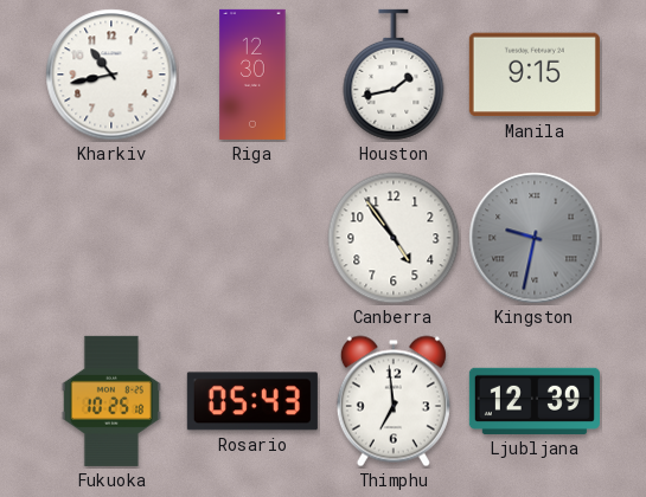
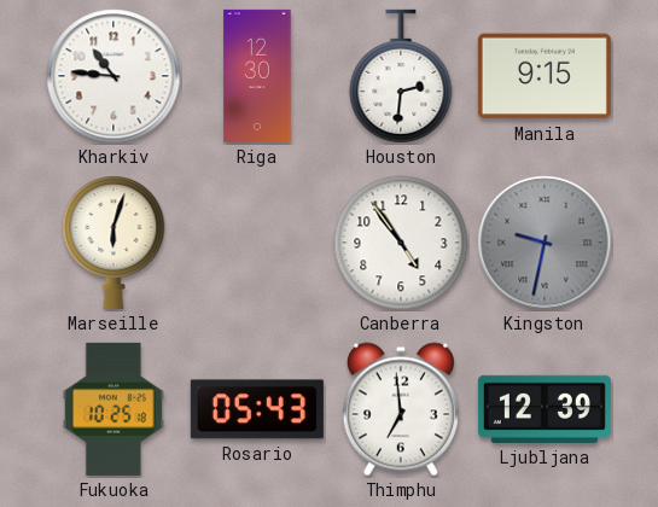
Kharkiv: 10:43 -> 10:46
Houston: 1:43 -> 2:31
Marseille: none -> 6:03
